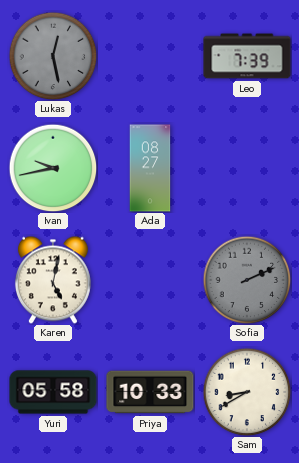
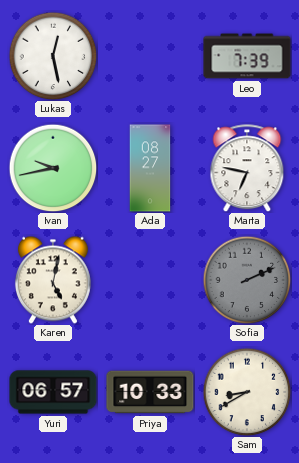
Lukas dial: grey -> white
Marta: none -> 6:47
Yuri: 05:58 -> 06:57
